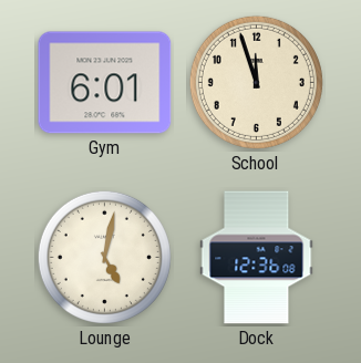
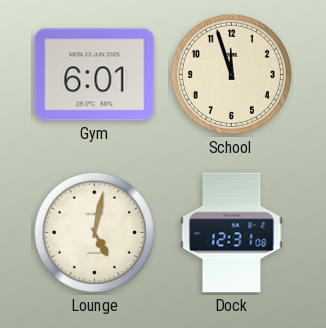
Dock: 12:36 -> 12:31
